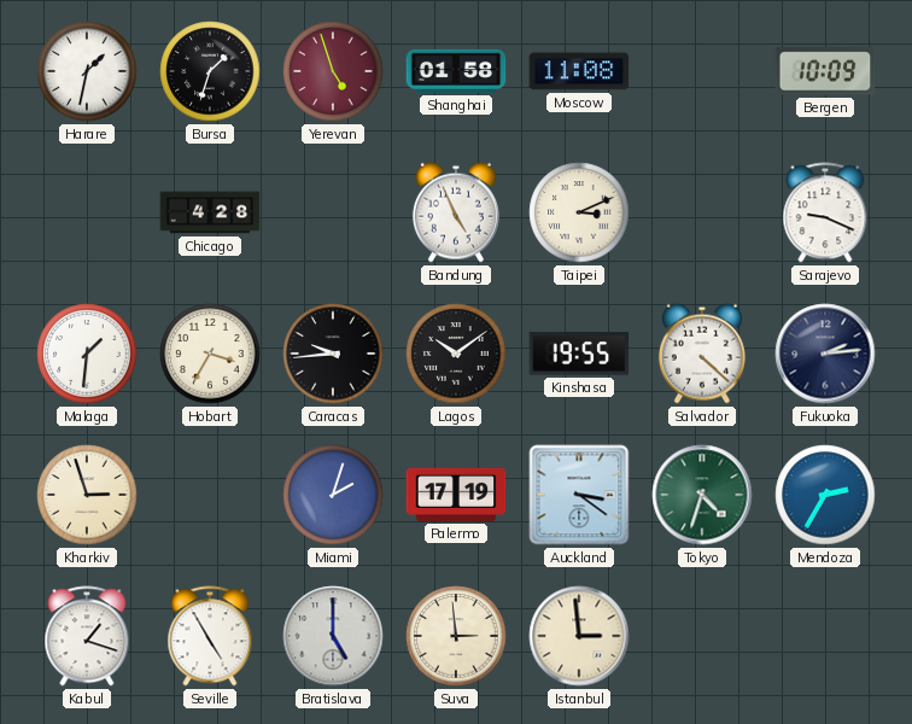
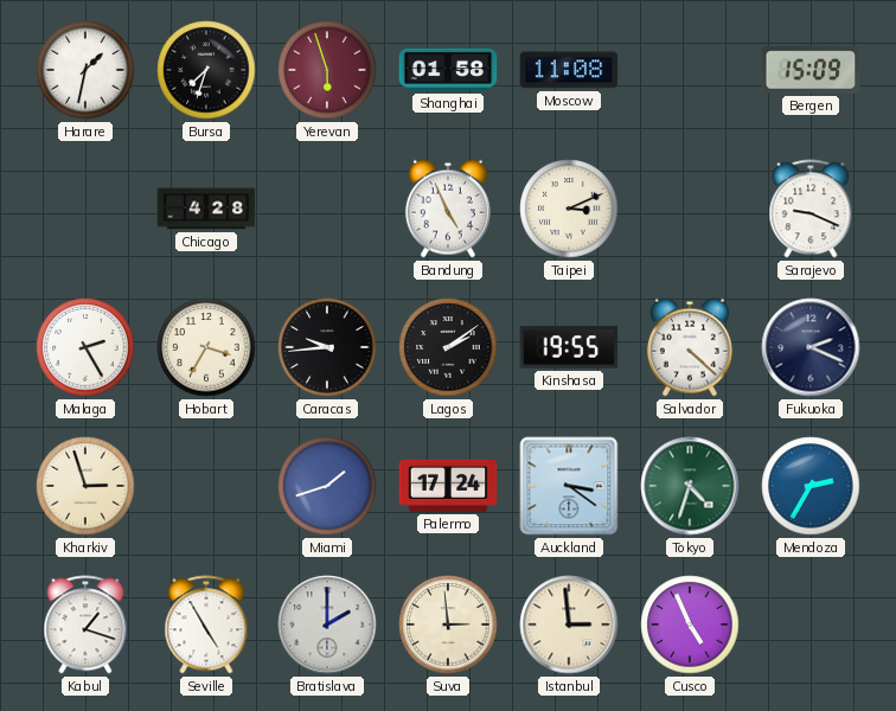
Bursa: 1:33 -> 7:33
Yerevan: 4:57 -> 5:57
Bergen: 10:09 -> 15:09
Malaga: 1:31 -> 2:25
Lagos: 10:09 -> 2:09
Fukuoka: 2:14 -> 2:19
Miami: 2:03 -> 1:42
Palermo: 17:19 -> 17:24
Bratislava: 5:00 -> 2:00
Cusco: none -> 4:56
